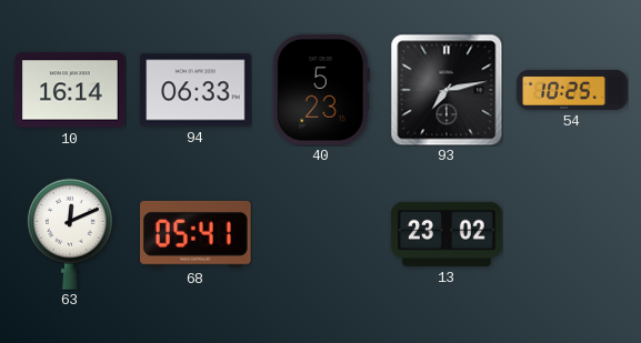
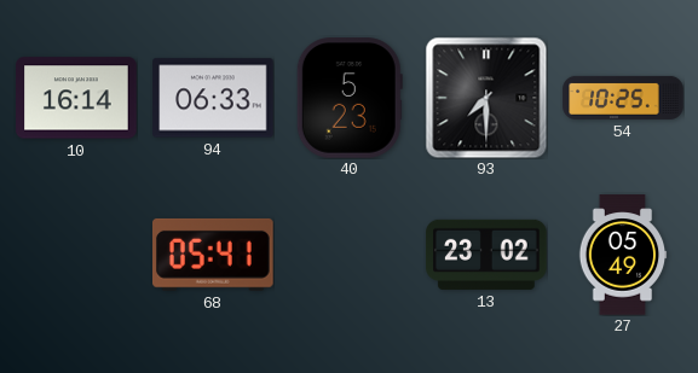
93: 7:13 -> 7:30
63: 12:11 -> none
27: none -> 05:49
